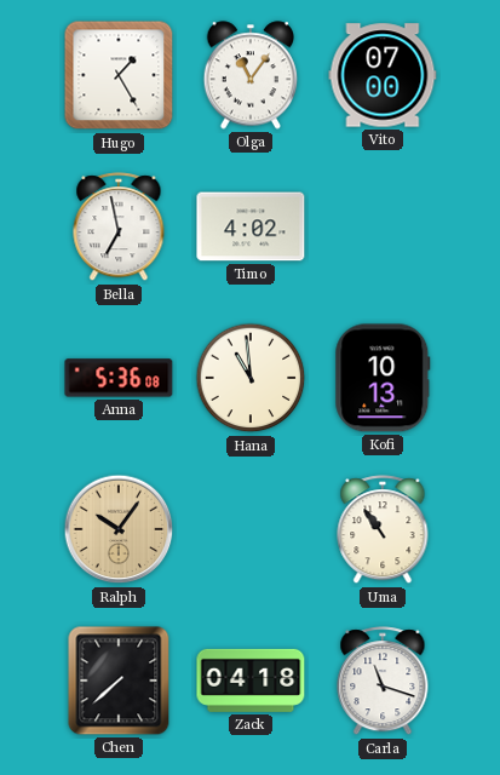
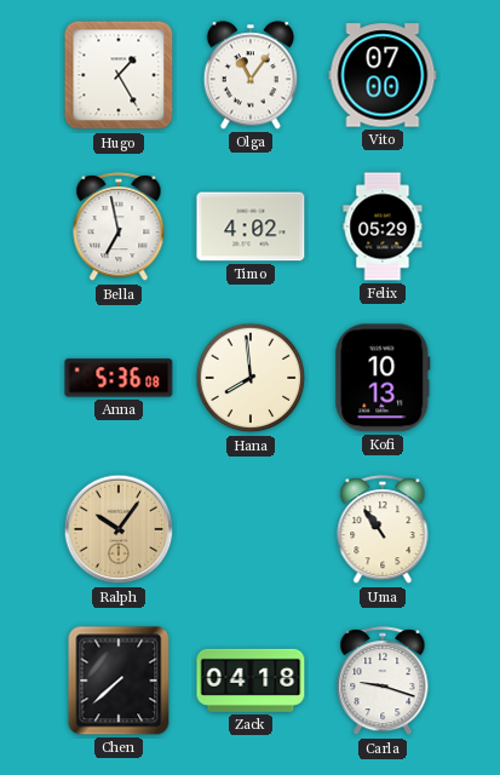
Felix: none -> 05:29
Hana: 10:59 -> 7:59
Carla: 11:18 -> 9:18
